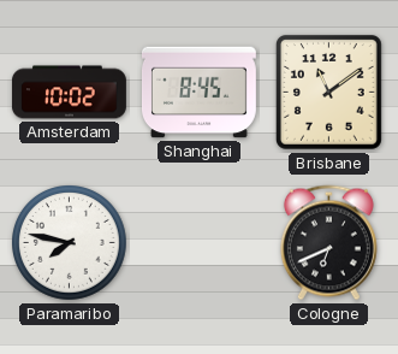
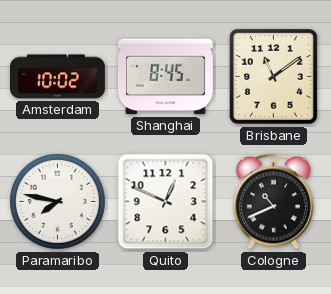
Quito: none -> 12:49
Cologne: 6:41 -> 10:41
